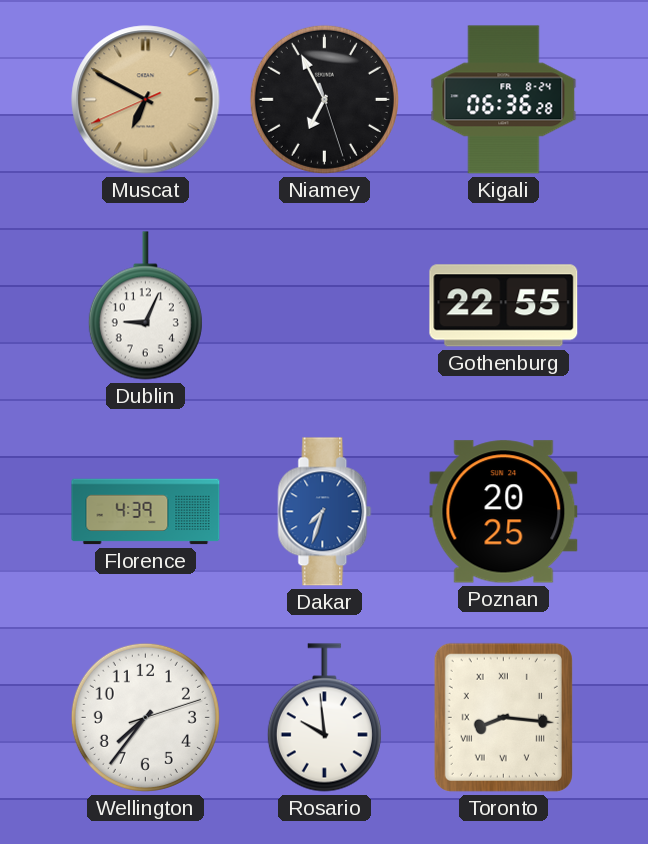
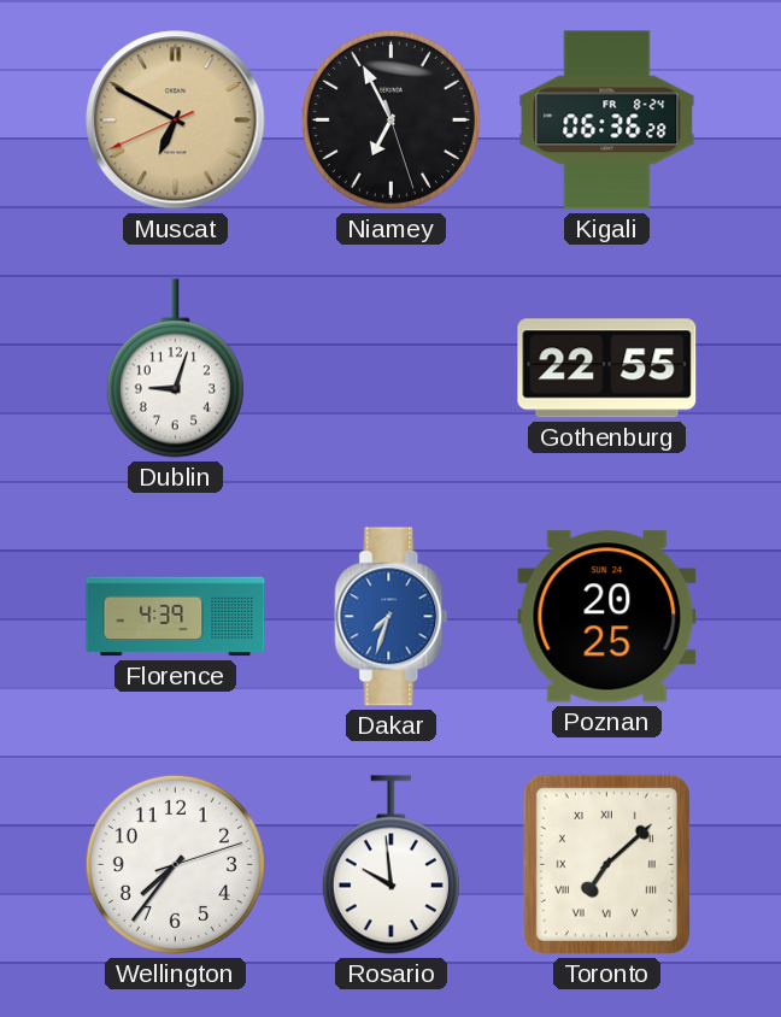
Dublin: 9:04 -> 9:03
Toronto: 8:16 -> 7:08
